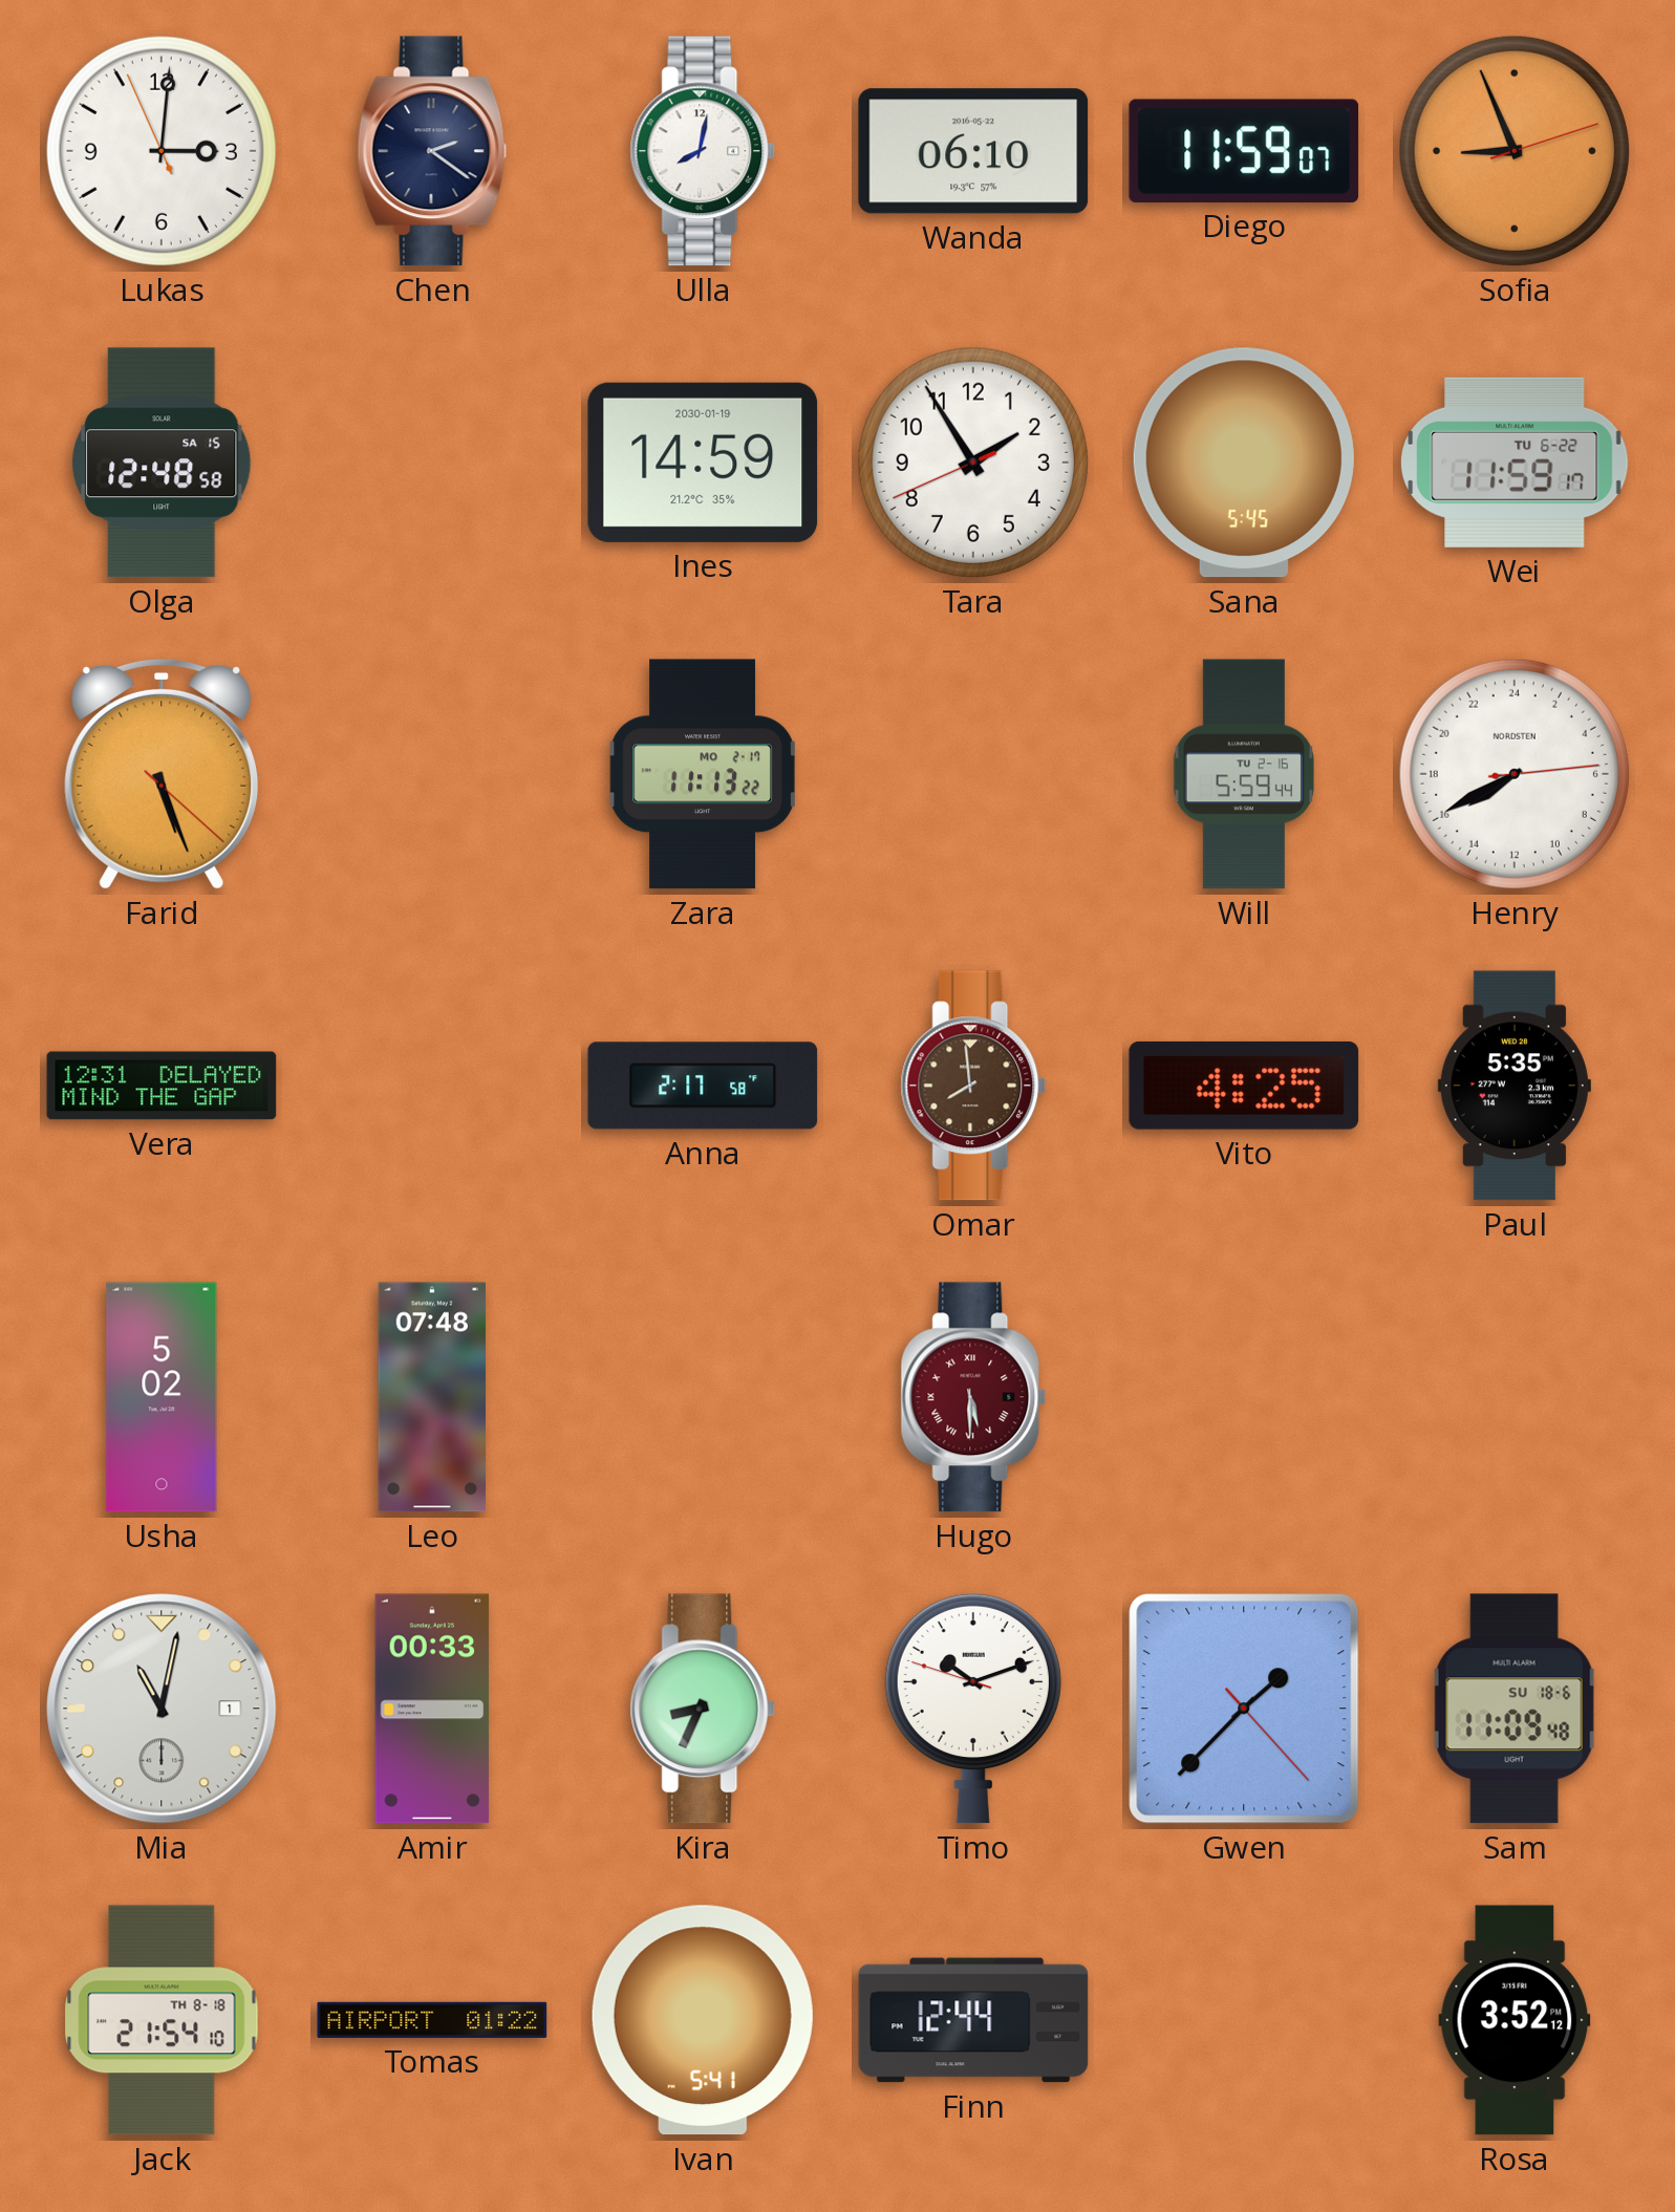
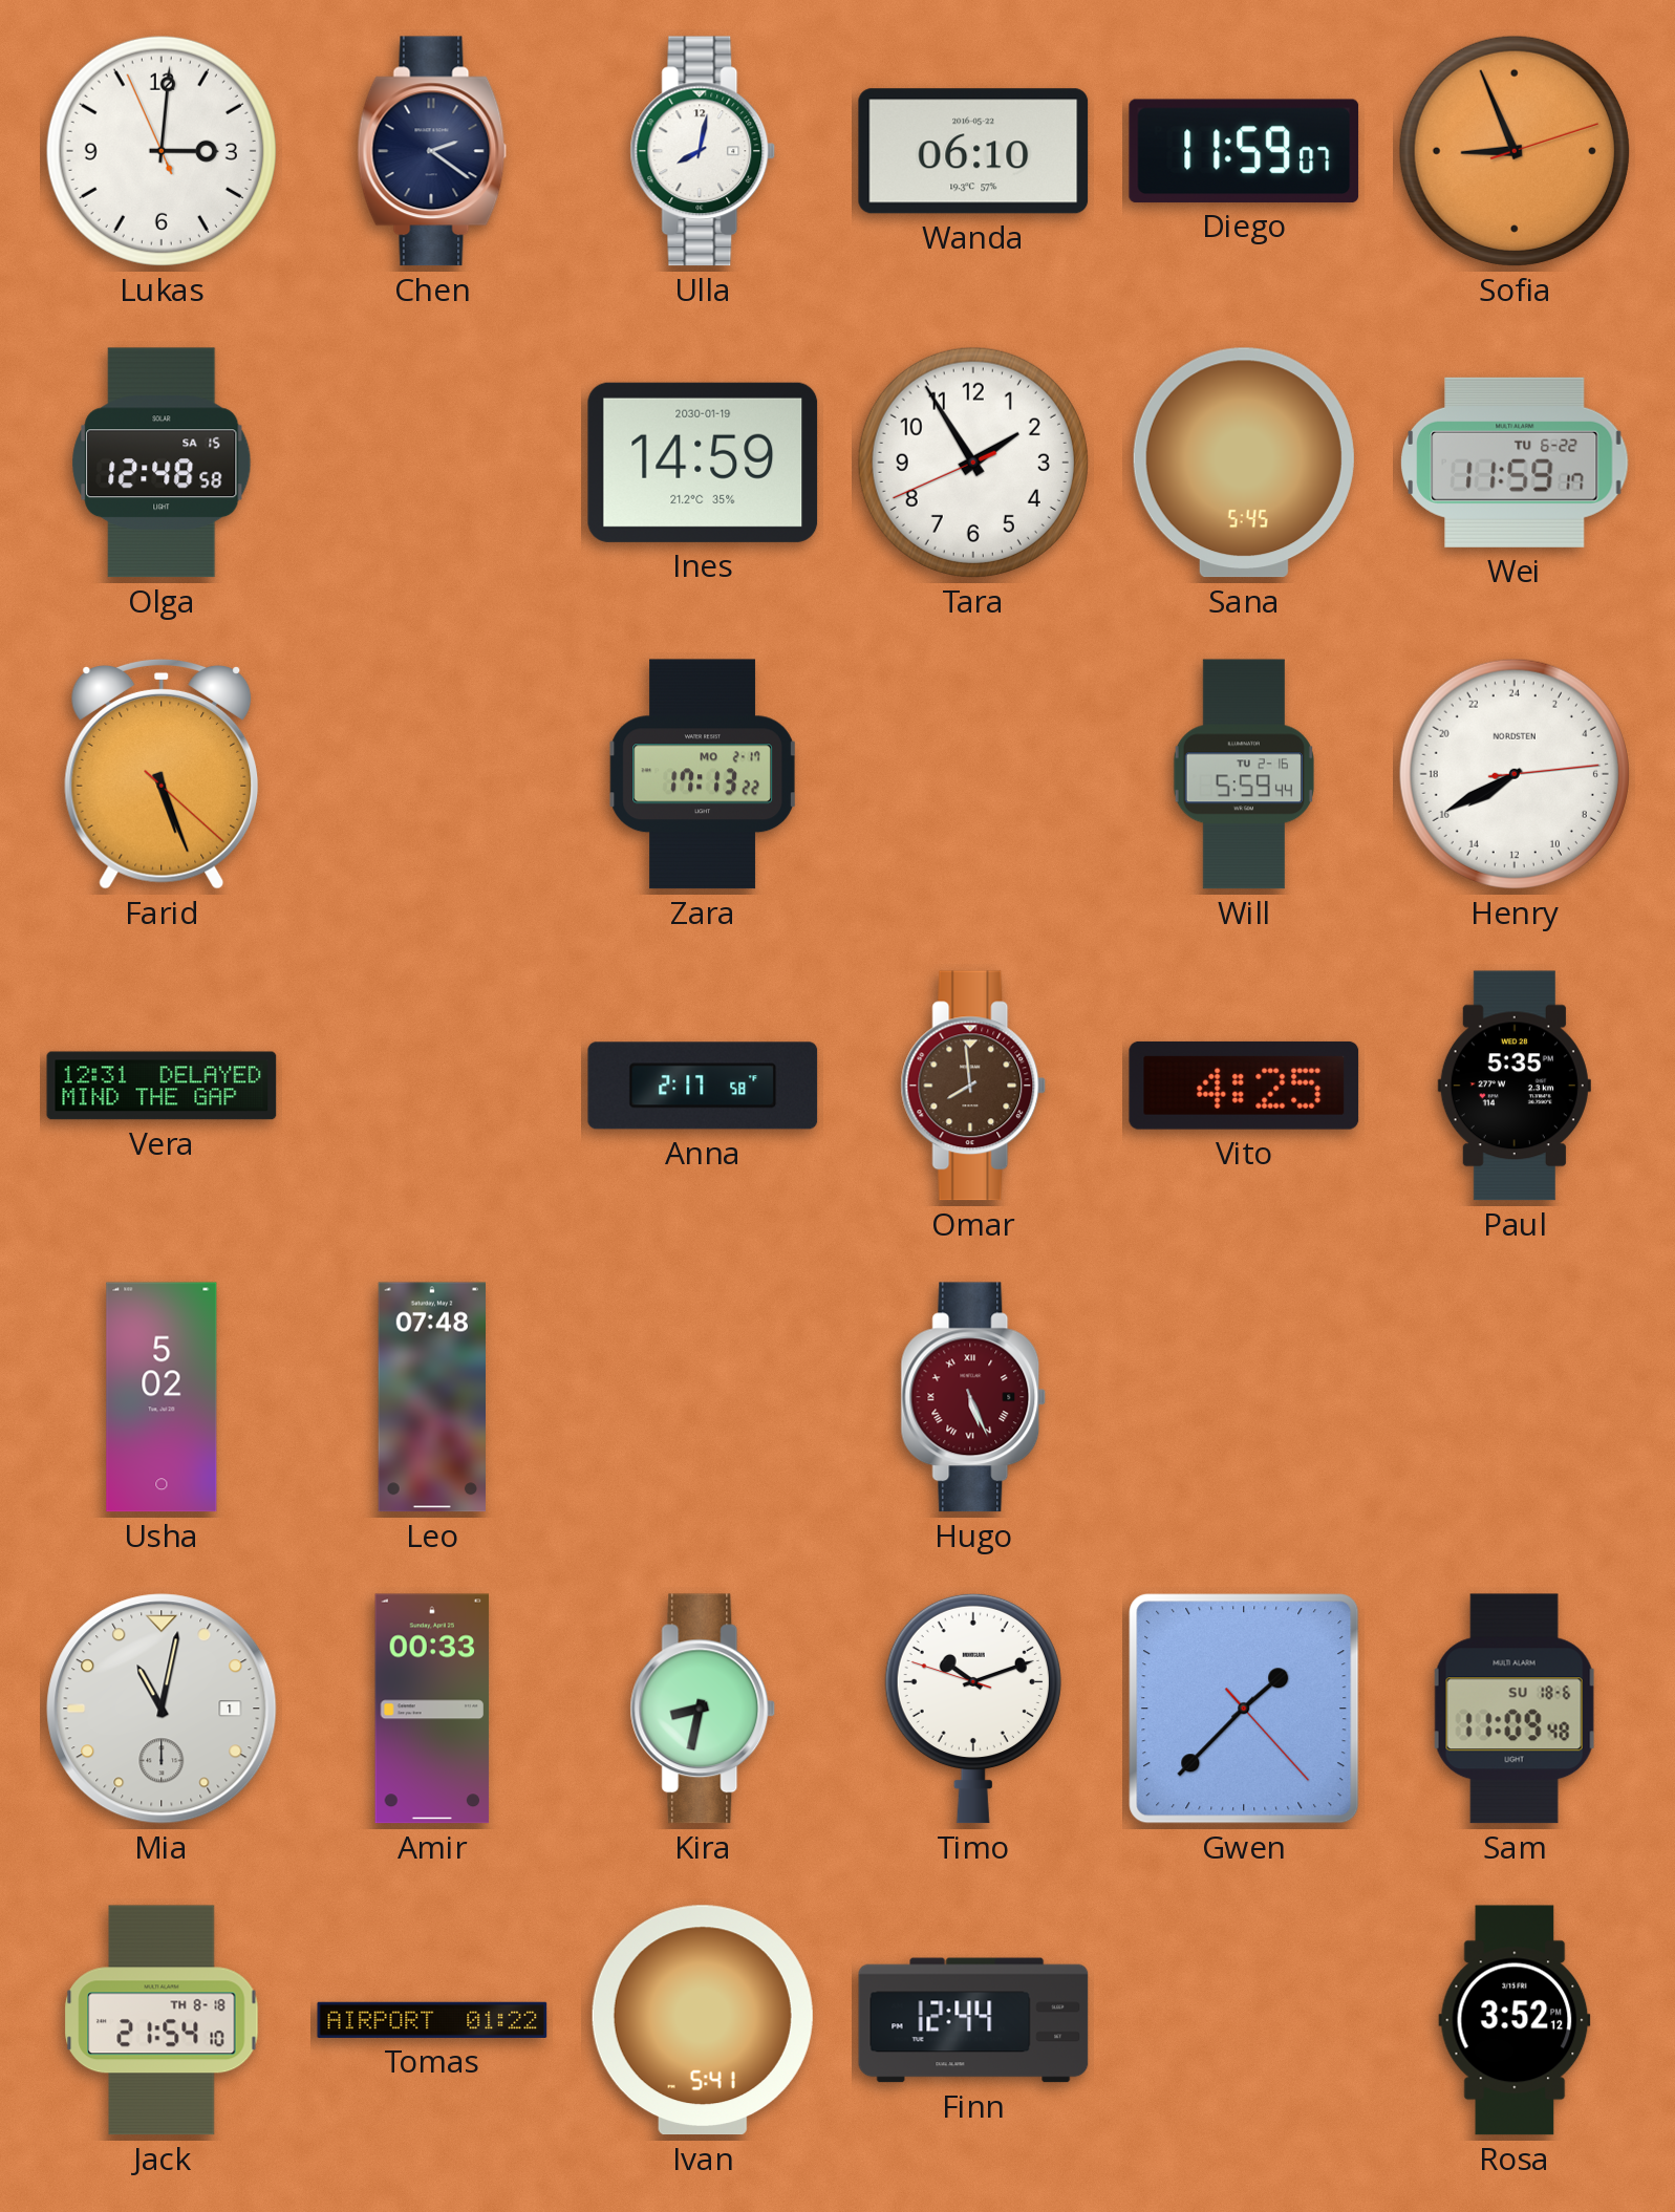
Zara: 11:13 -> 17:13
Hugo: 5:30 -> 5:26
Kira: 8:34 -> 8:32
